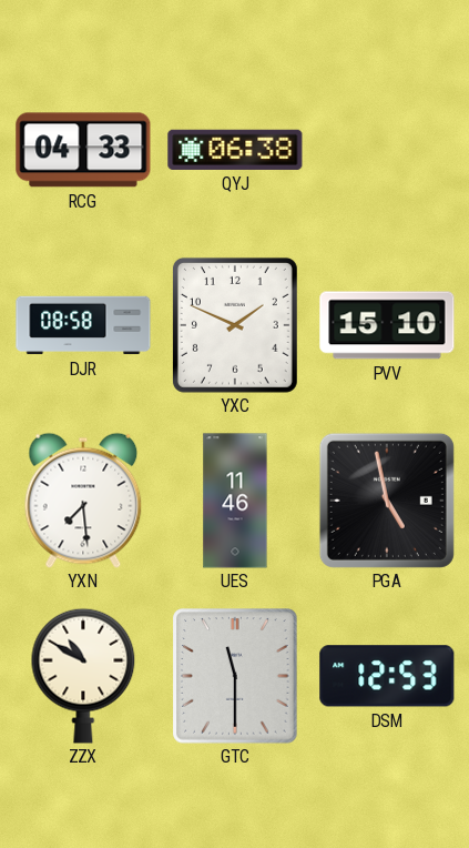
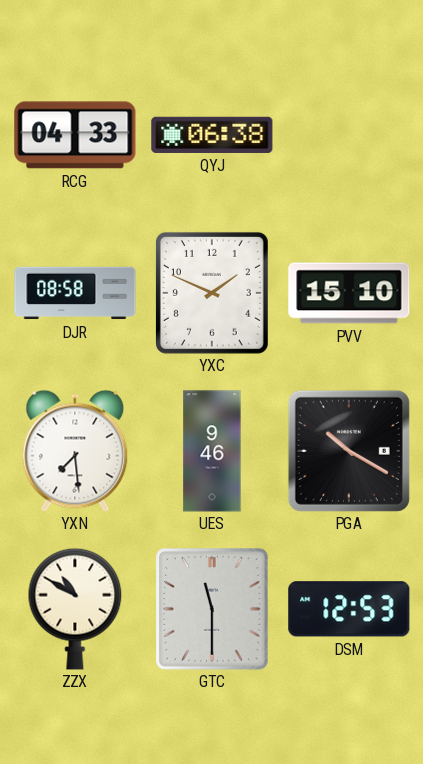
UES: 11:46 -> 9:46
PGA: 4:58 -> 10:20
